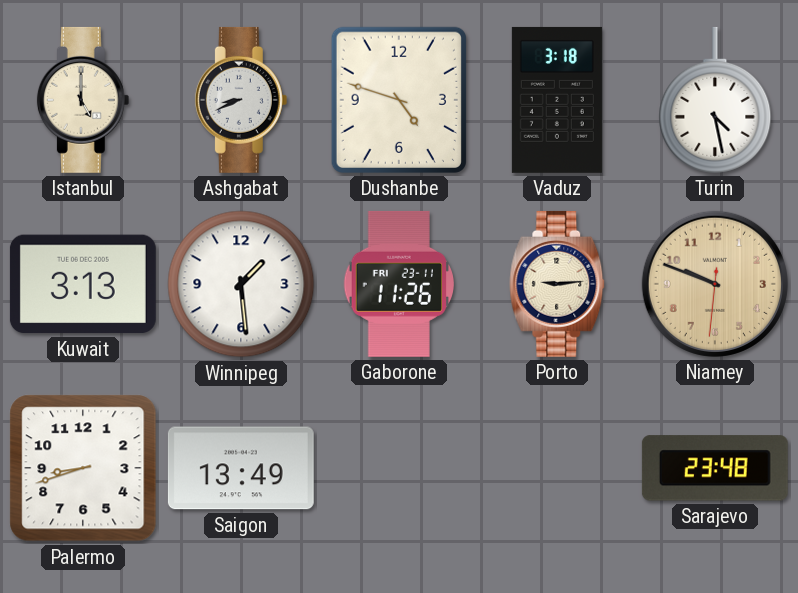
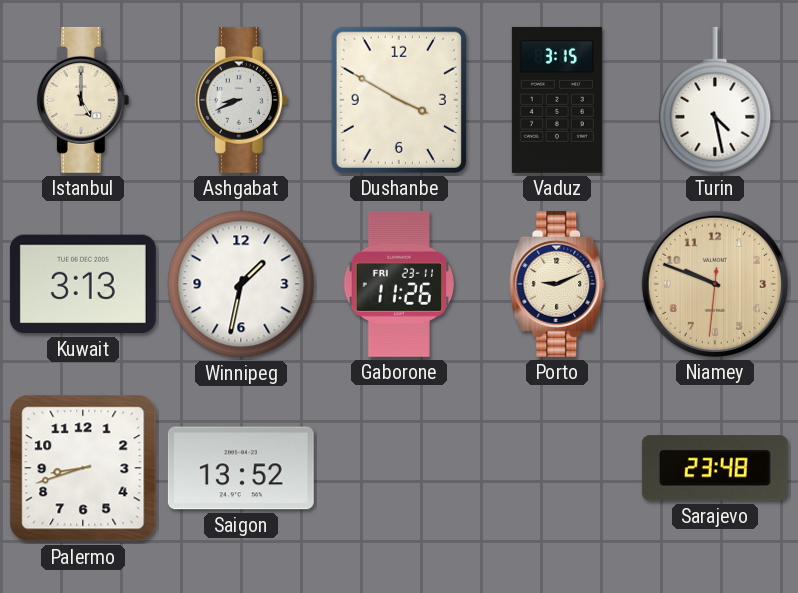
Dushanbe: 4:48 -> 3:50
Vaduz: 3:18 -> 3:15
Winnipeg: 1:29 -> 1:32
Porto: 9:14 -> 9:11
Saigon: 13:49 -> 13:52
